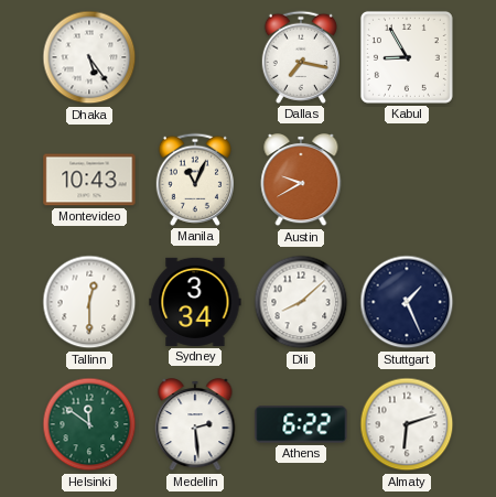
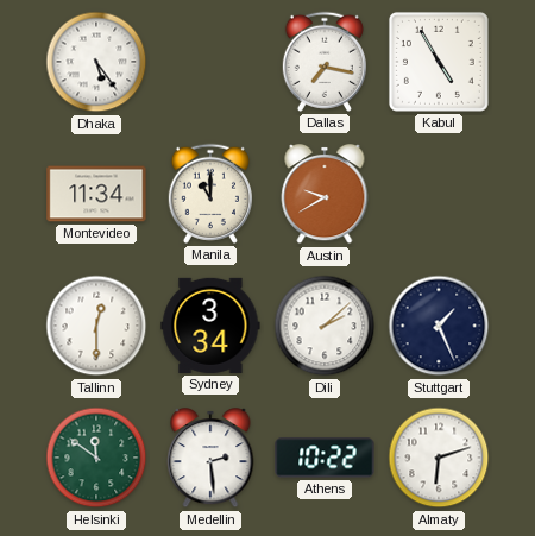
Kabul: 8:55 -> 4:55
Montevideo: 10:43 -> 11:34
Manila: 11:04 -> 11:00
Dili: 8:08 -> 2:08
Athens: 6:22 -> 10:22
